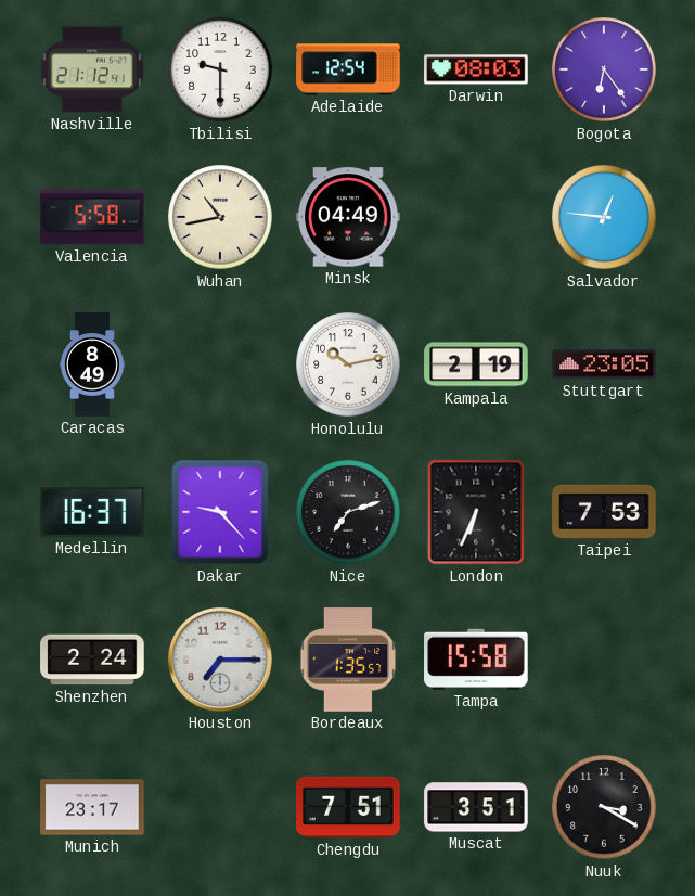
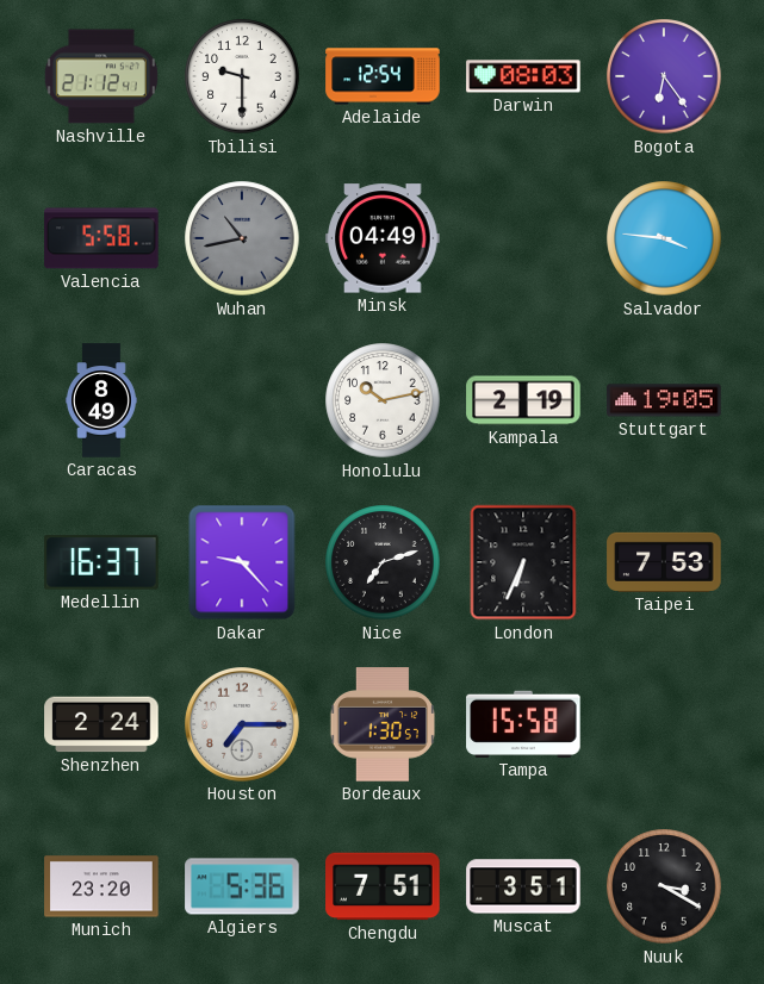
Wuhan dial: cream -> grey
Salvador: 12:46 -> 3:46
Stuttgart: 23:05 -> 19:05
Bordeaux: 1:35 -> 1:30
Munich: 23:17 -> 23:20
Algiers: none -> 5:36
